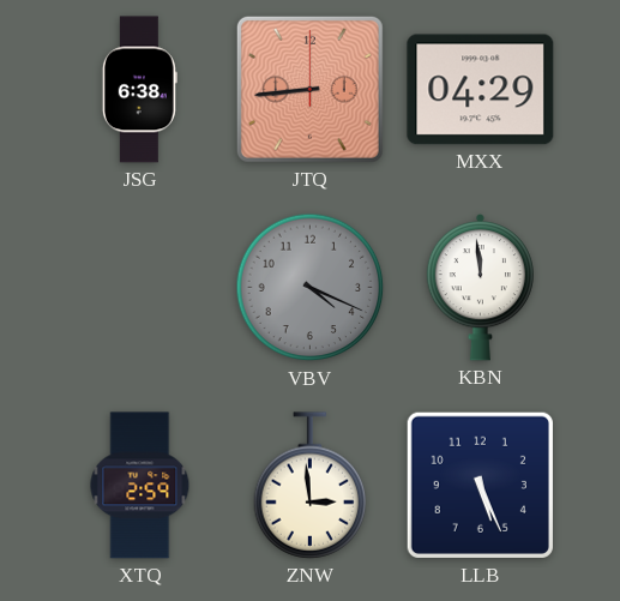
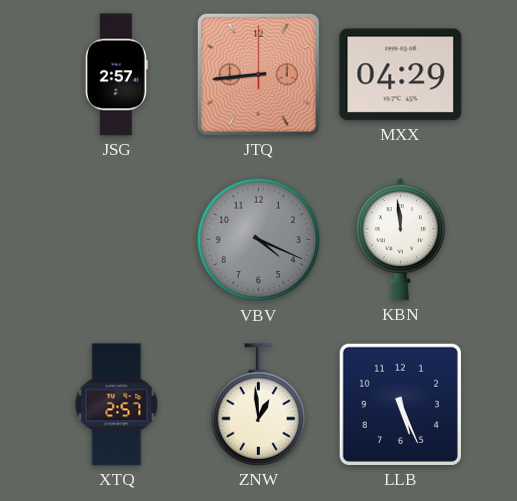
JSG: 6:38 -> 2:57
XTQ: 2:59 -> 2:57
ZNW: 2:59 -> 12:59
